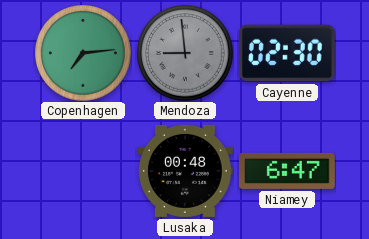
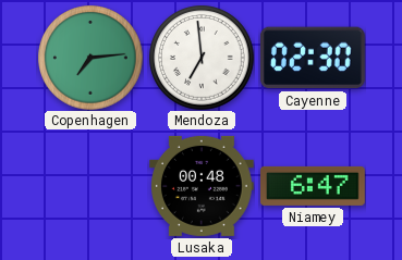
Mendoza: 8:59 -> 6:59
Mendoza dial: grey -> white
